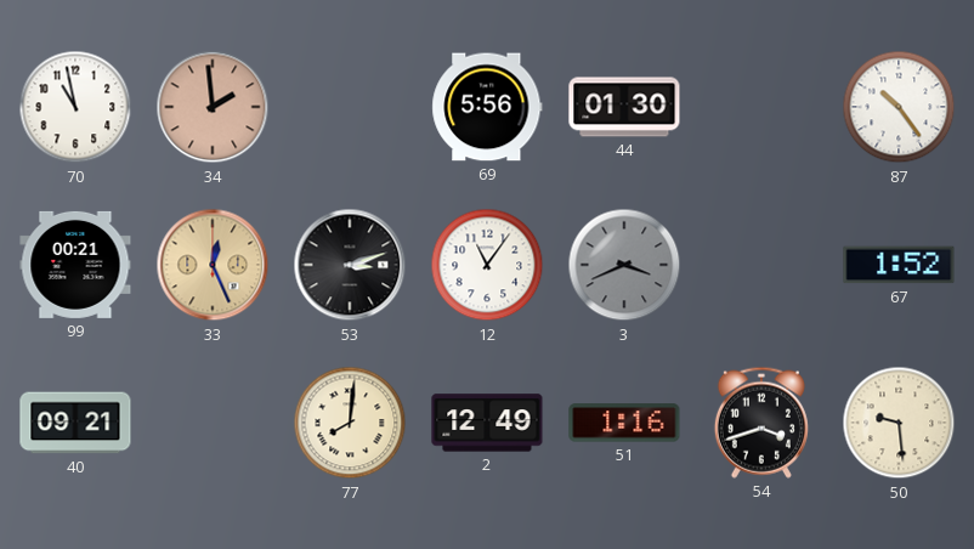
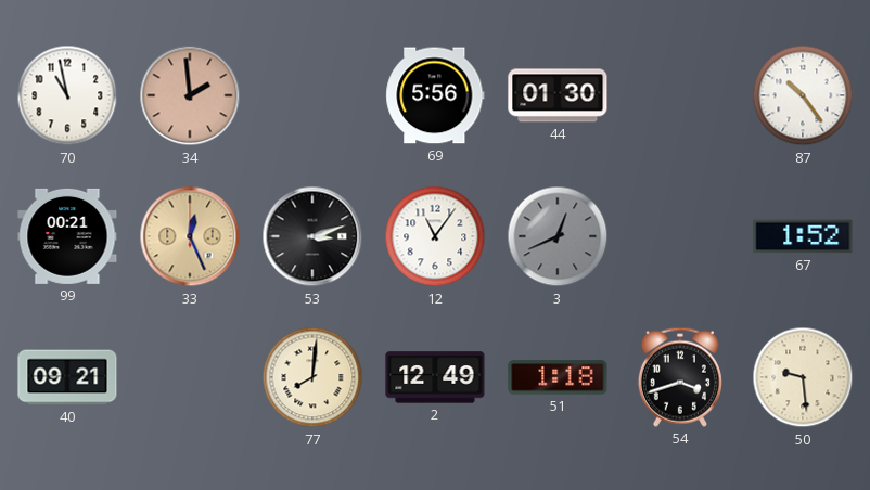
3: 3:41 -> 12:41
51: 1:16 -> 1:18
